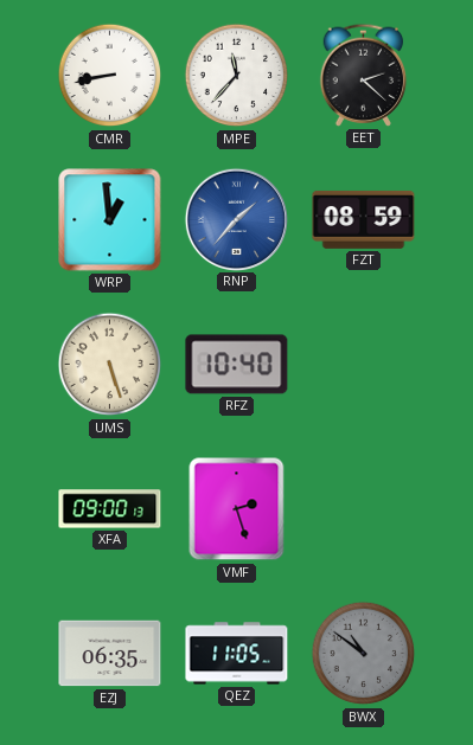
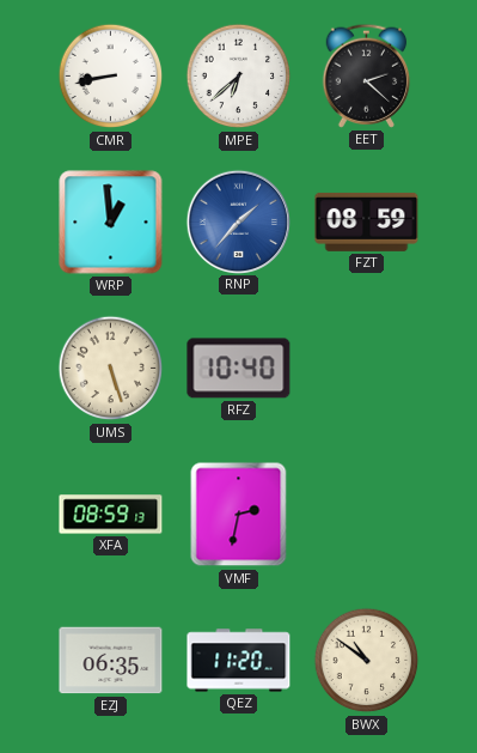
MPE: 11:37 -> 6:38
XFA: 09:00 -> 08:59
VMF: 2:27 -> 2:32
QEZ: 11:05 -> 11:20
BWX dial: grey -> cream
